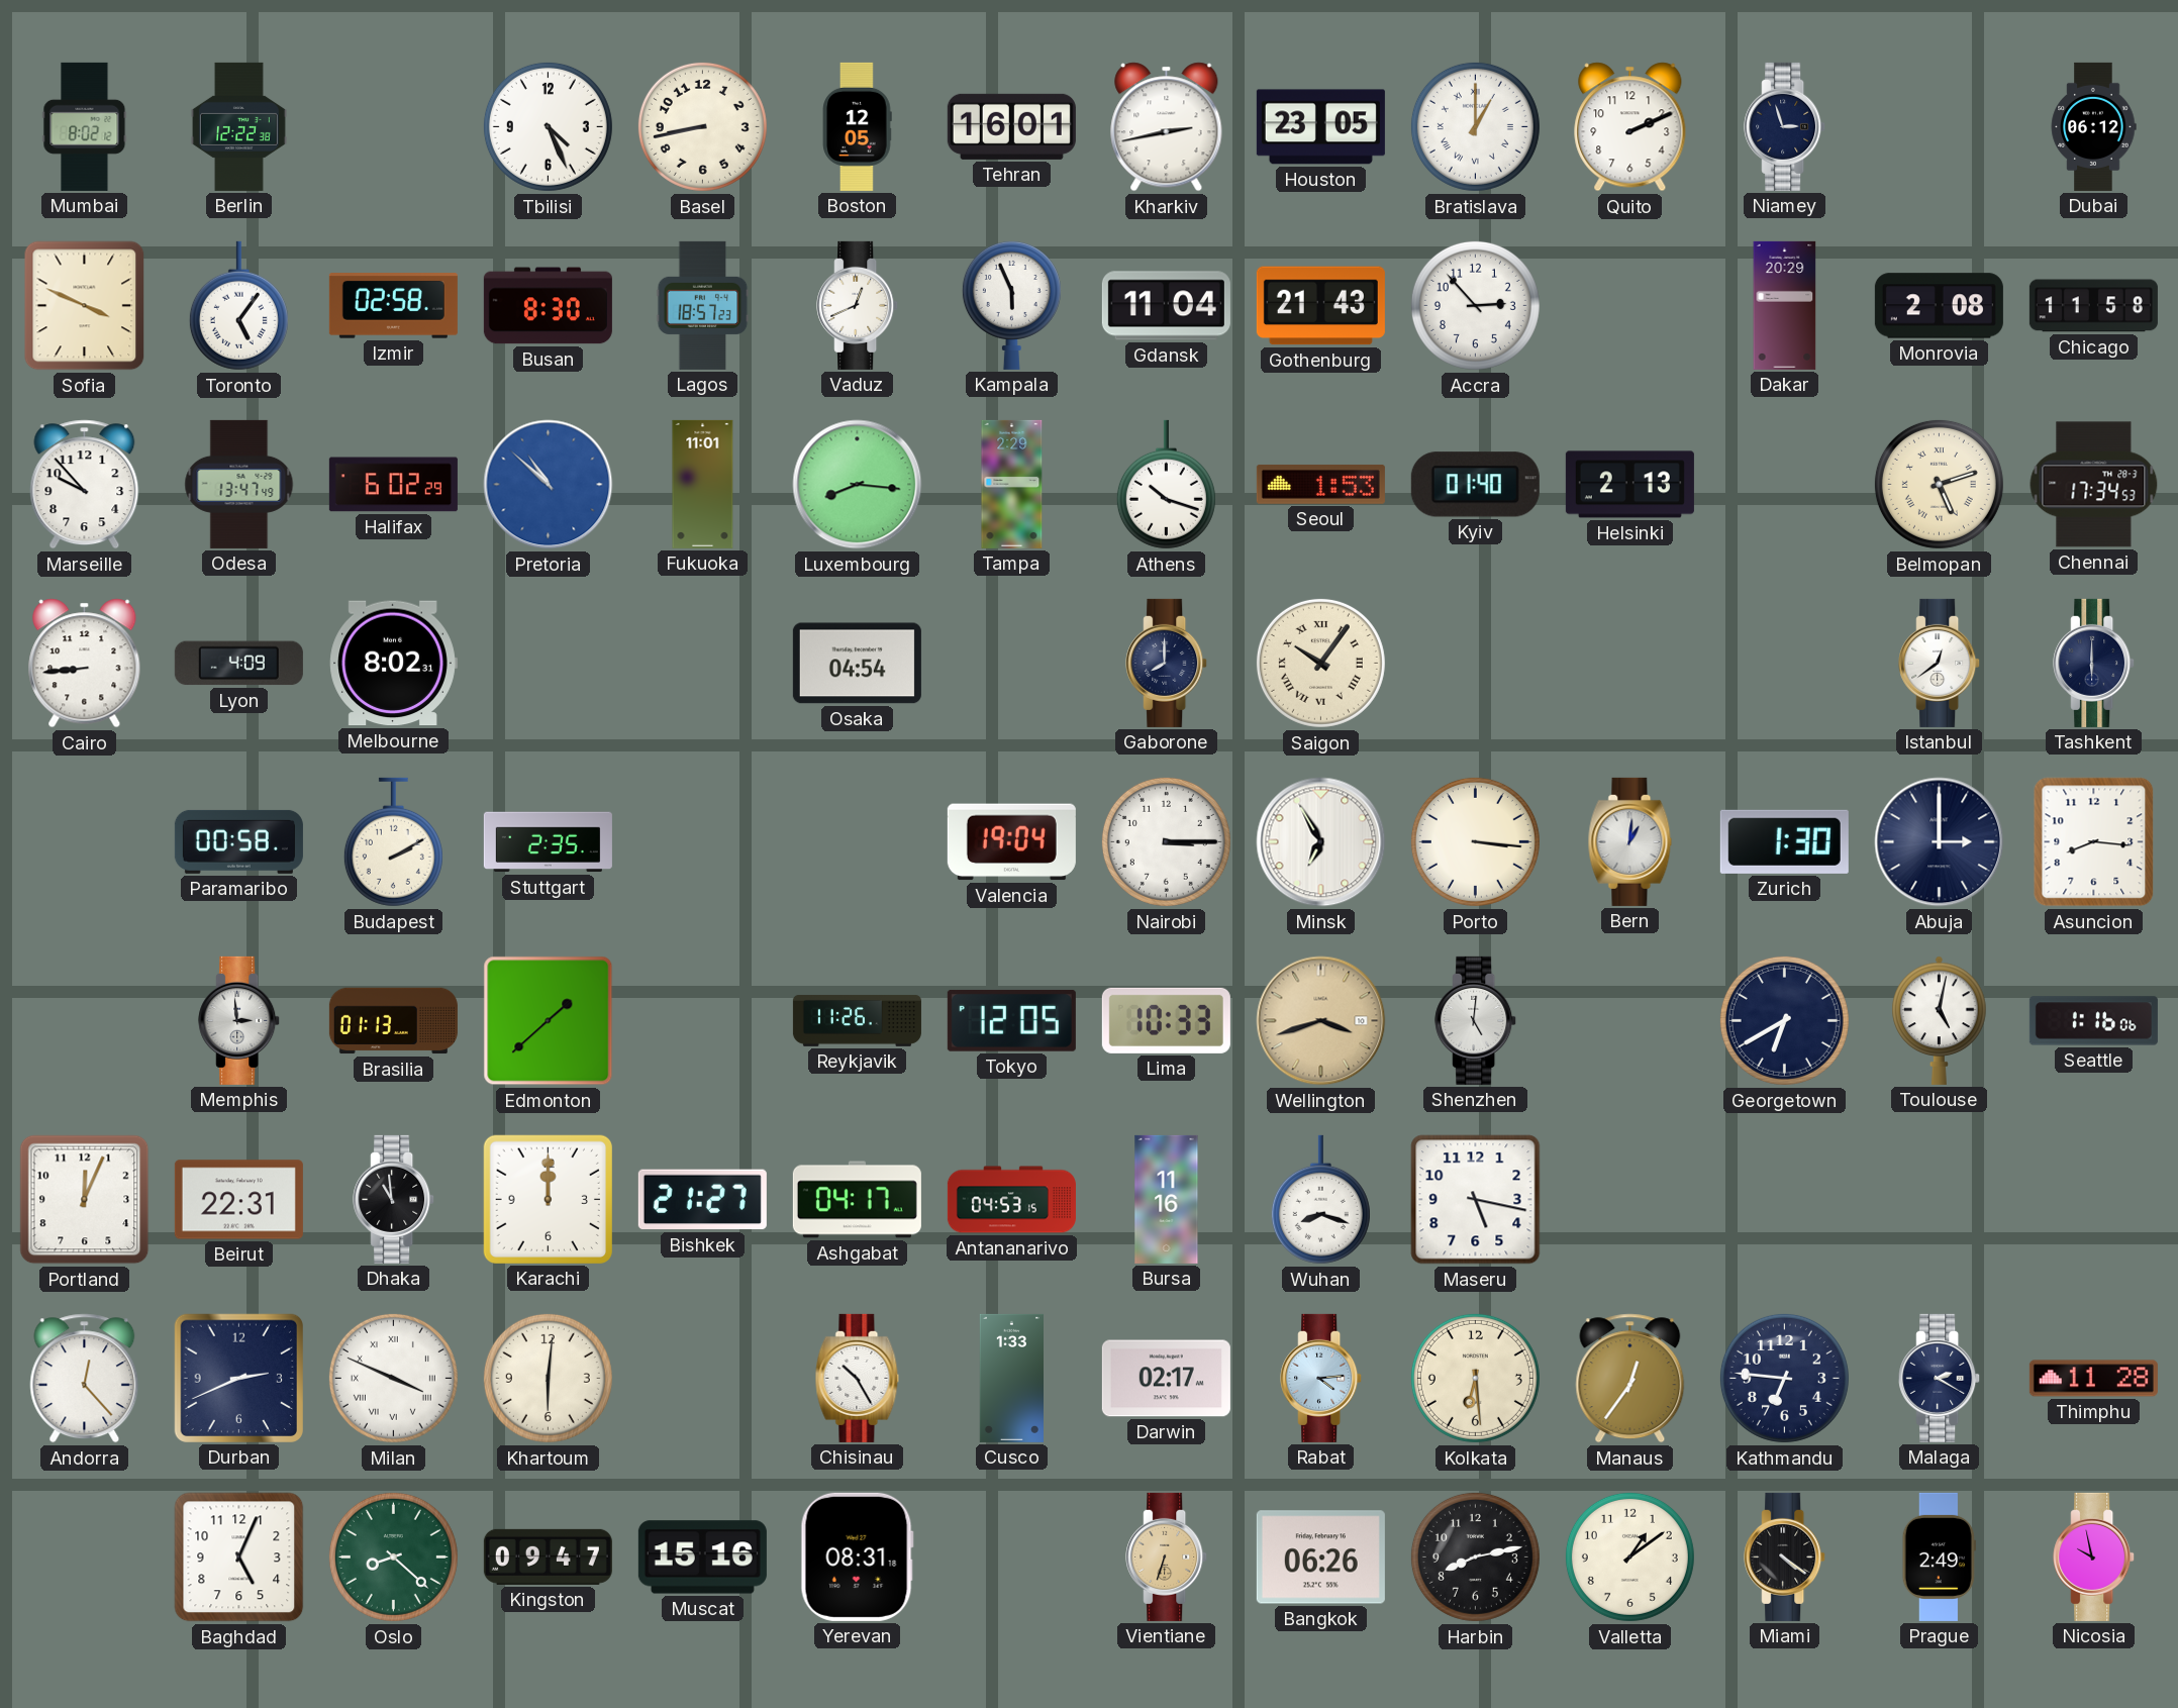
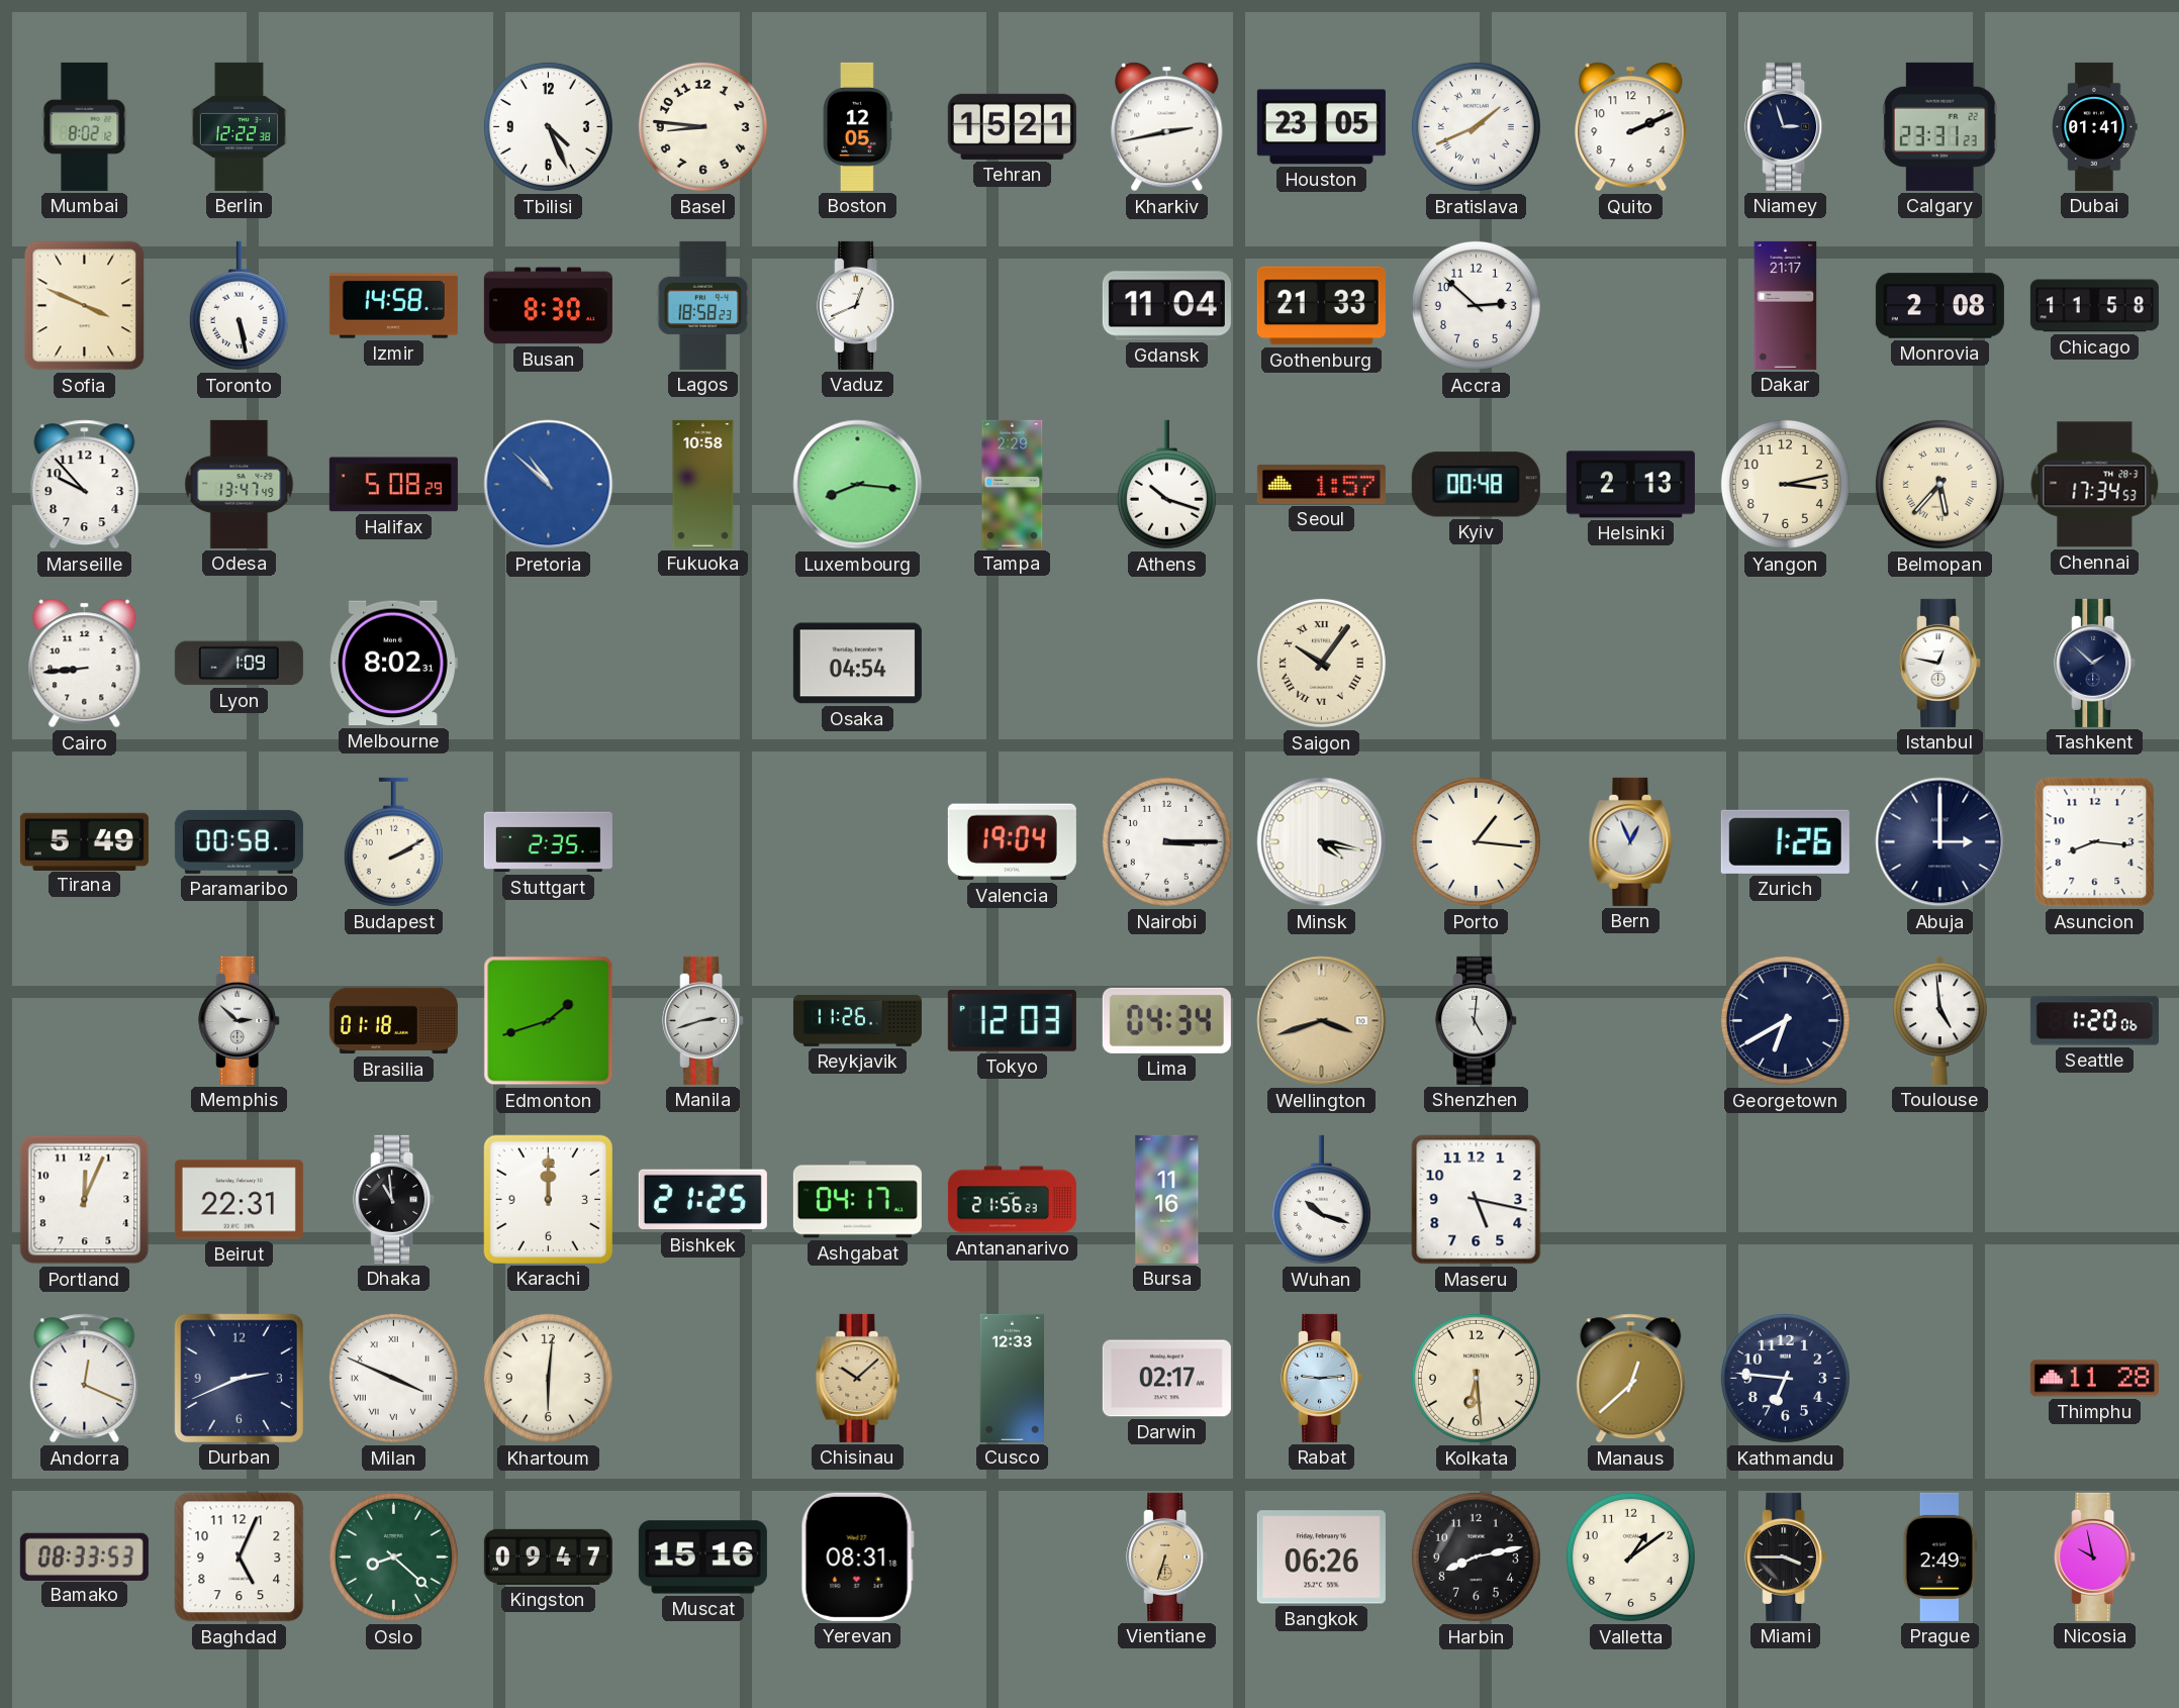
Basel: 8:43 -> 8:46
Tehran: 16:01 -> 15:21
Bratislava: 1:00 -> 1:41
Calgary: none -> 23:31
Dubai: 06:12 -> 01:41
Toronto: 5:06 -> 5:28
Izmir: 02:58 -> 14:58
Lagos: 18:57 -> 18:58
Kampala: 5:56 -> none
Gothenburg: 21:43 -> 21:33
Accra: 2:53 -> 2:52
Dakar: 20:29 -> 21:17
Halifax: 6:02 -> 5:08
Fukuoka: 11:01 -> 10:58
Seoul: 1:53 -> 1:57
Kyiv: 01:40 -> 00:48
Yangon: none -> 3:13
Belmopan: 5:12 -> 5:37
Lyon: 4:09 -> 1:09
Gaborone: 8:00 -> none
Istanbul: 12:39 -> 12:47
Tashkent: 6:00 -> 1:52
Tirana: none -> 5:49
Minsk: 6:55 -> 4:17
Porto: 3:16 -> 1:16
Bern: 1:01 -> 12:56
Zurich: 1:30 -> 1:26
Memphis: 2:59 -> 2:52
Brasilia: 01:13 -> 01:18
Edmonton: 1:38 -> 1:42
Manila: none -> 2:42
Tokyo: 12:05 -> 12:03
Lima: 10:33 -> 04:34
Toulouse: 5:02 -> 4:59
Seattle: 1:16 -> 1:20
Bishkek: 21:27 -> 21:25
Antananarivo: 04:53 -> 21:56
Wuhan: 8:18 -> 10:18
Andorra: 12:23 -> 12:19
Chisinau: 10:25 -> 10:08
Chisinau dial: white -> champagne
Cusco: 1:33 -> 12:33
Rabat: 4:14 -> 9:14
Manaus: 12:36 -> 12:38
Malaga: 2:20 -> none
Bamako: none -> 08:33
Miami: 4:21 -> 3:45
